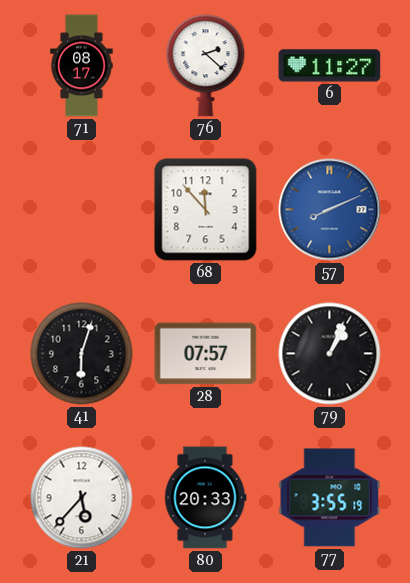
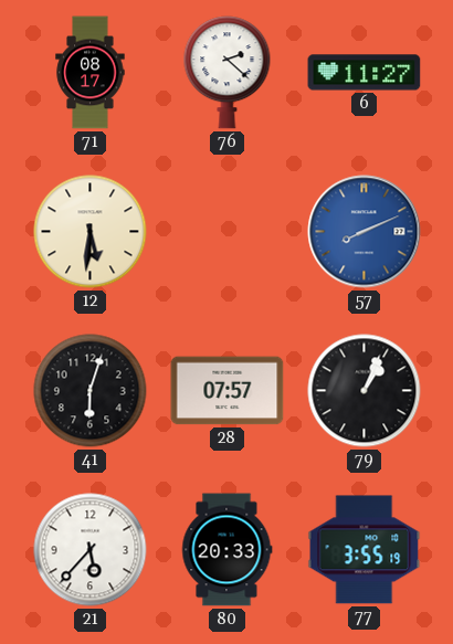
12: none -> 5:31
68: 11:53 -> none
